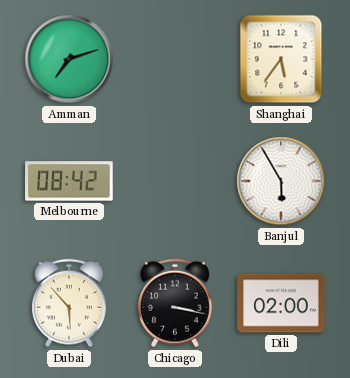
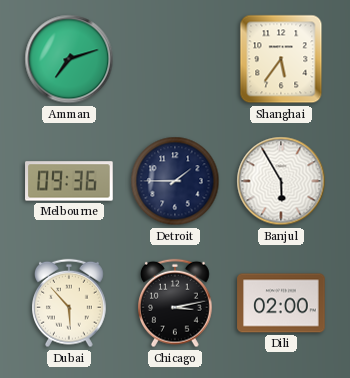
Melbourne: 08:42 -> 09:36
Detroit: none -> 1:45
Chicago: 3:17 -> 3:13
